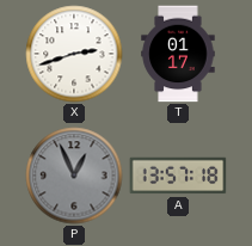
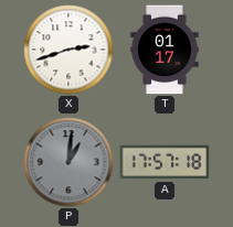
P: 12:56 -> 1:01
A: 13:57 -> 17:57
